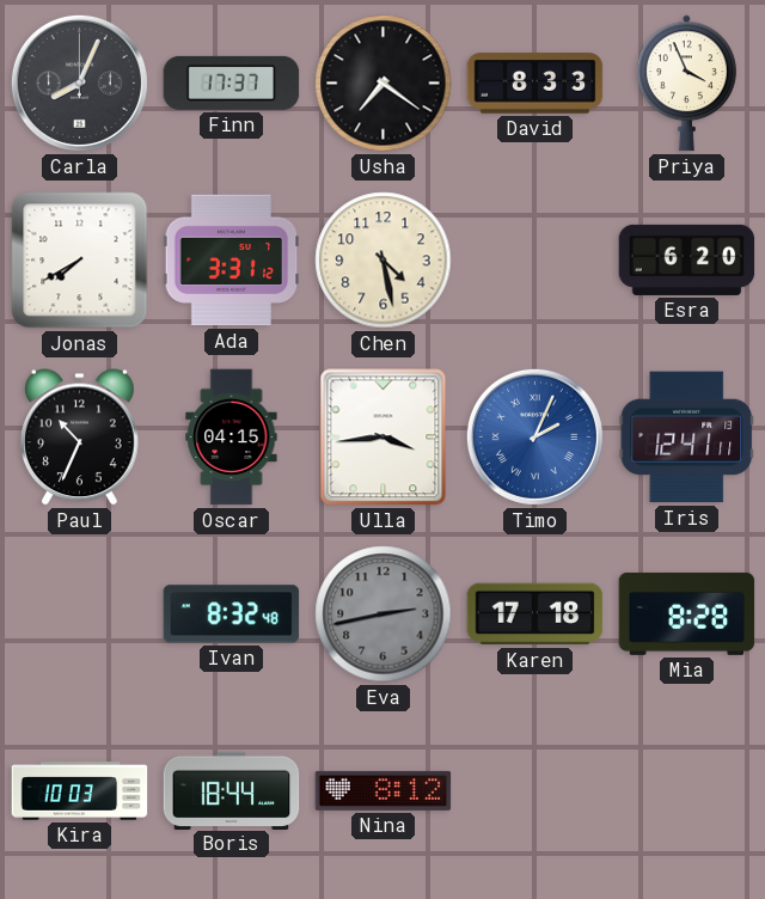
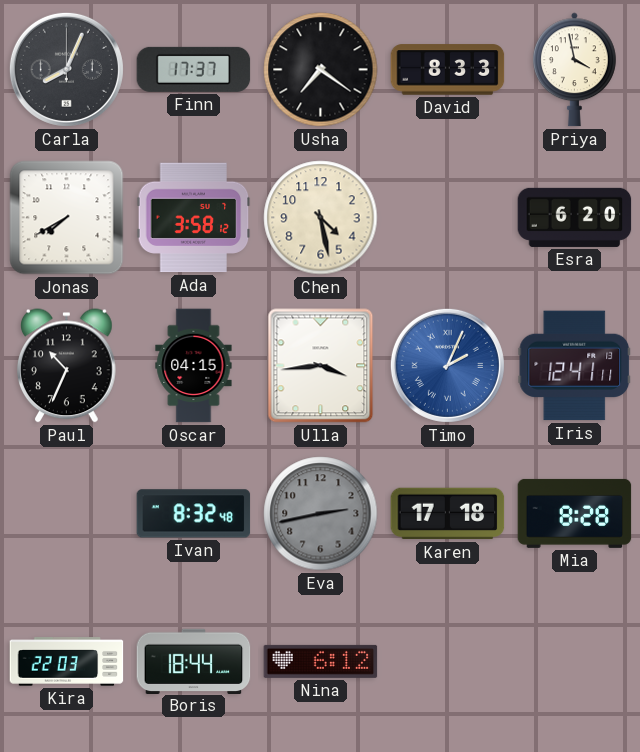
Priya: 3:56 -> 3:58
Ada: 3:31 -> 3:58
Kira: 10:03 -> 22:03
Nina: 8:12 -> 6:12
